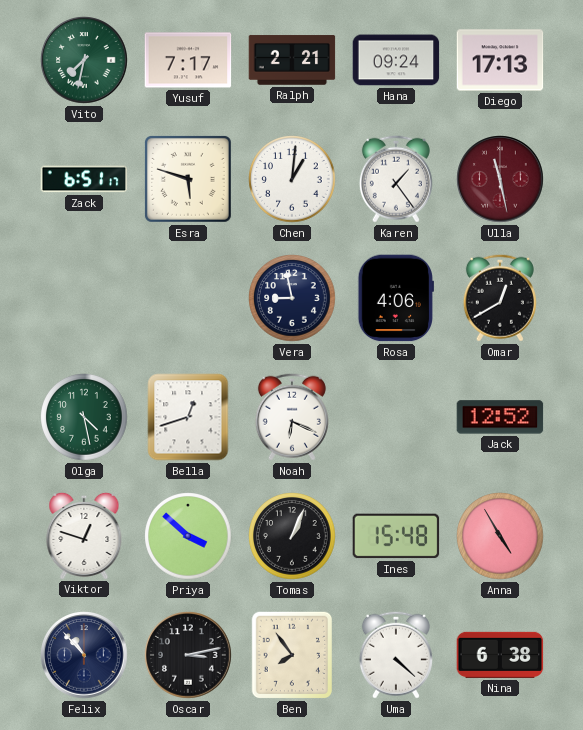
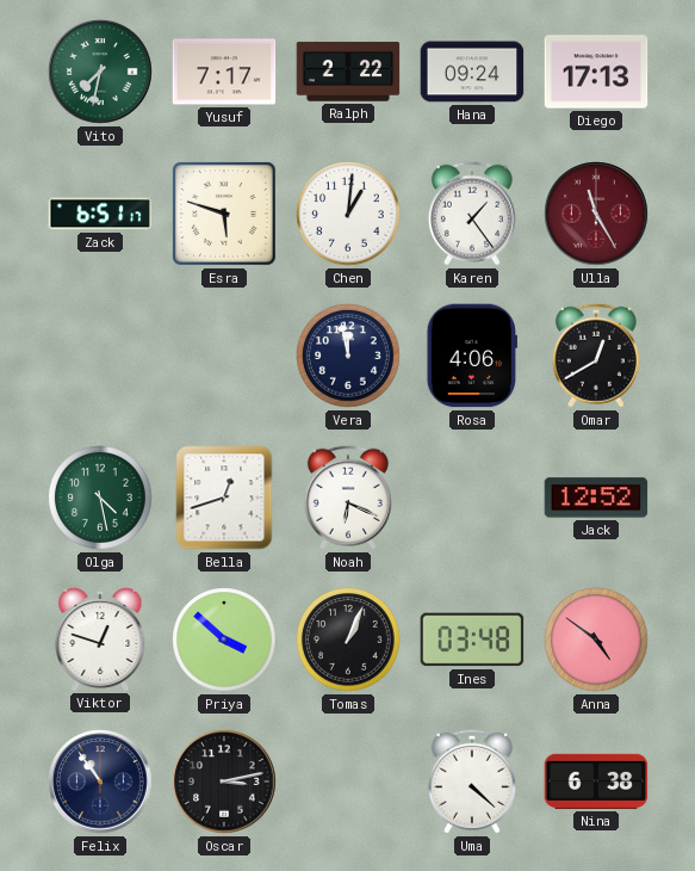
Ralph: 2:21 -> 2:22
Ulla: 11:28 -> 11:25
Vera: 8:58 -> 11:58
Ines: 15:48 -> 03:48
Anna: 4:55 -> 4:51
Felix: 10:53 -> 10:54
Ben: 7:54 -> none
